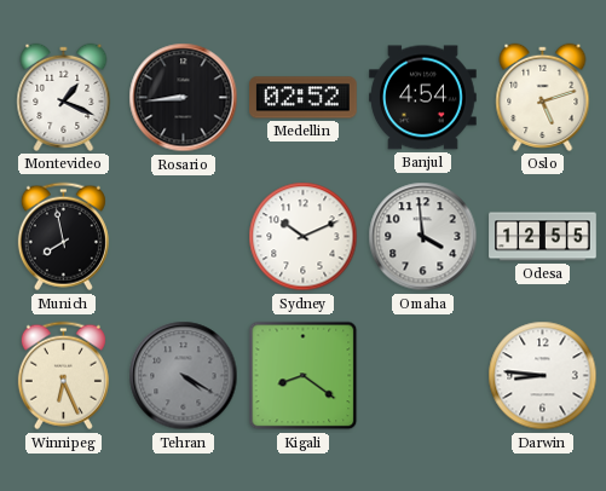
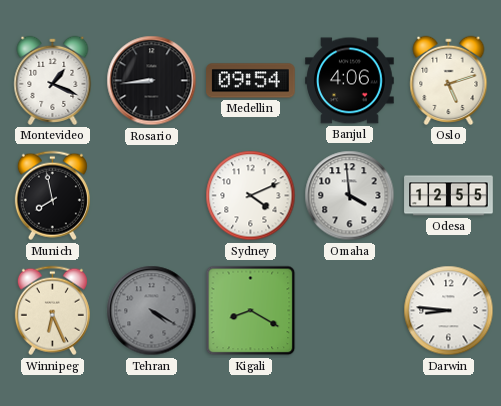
Medellin: 02:52 -> 09:54
Banjul: 4:54 -> 4:06
Sydney: 10:11 -> 4:11
Kigali: 8:21 -> 8:20
